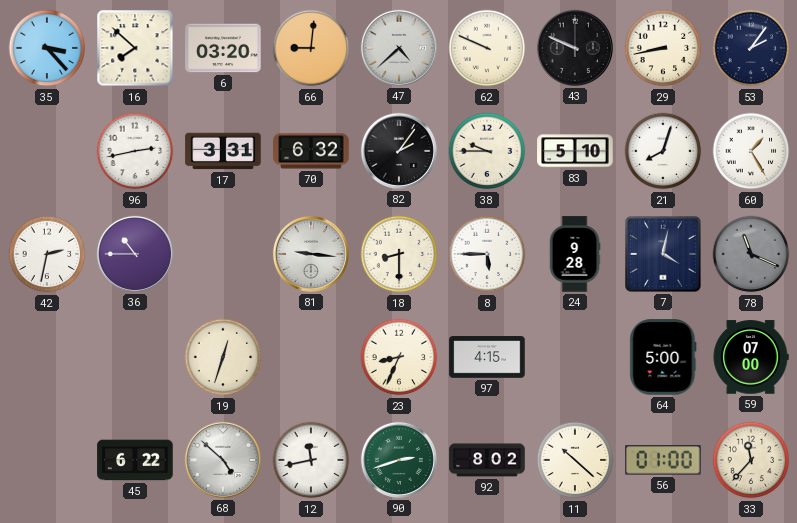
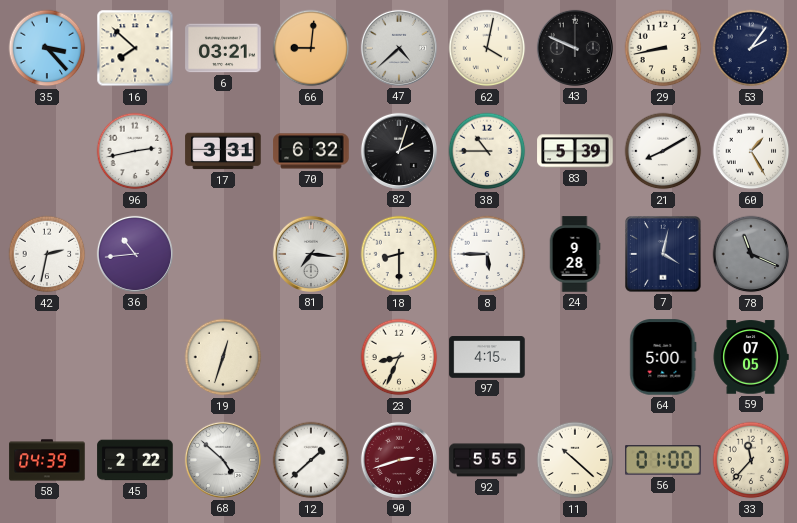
6: 03:20 -> 03:21
62: 9:49 -> 4:02
82: 2:06 -> 2:03
38: 9:45 -> 10:45
83: 5:10 -> 5:39
21: 8:03 -> 8:10
36: 10:45 -> 10:44
81: 9:16 -> 7:16
59: 07:00 -> 07:05
58: none -> 04:39
45: 6:22 -> 2:22
12: 11:43 -> 1:38
90 dial: green -> burgundy
92: 8:02 -> 5:55
